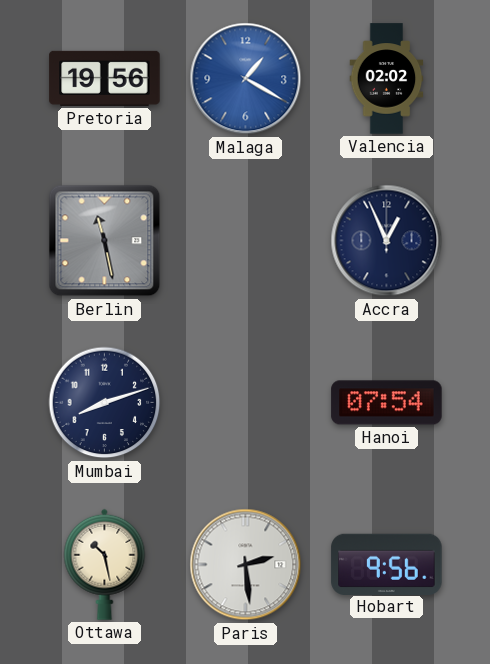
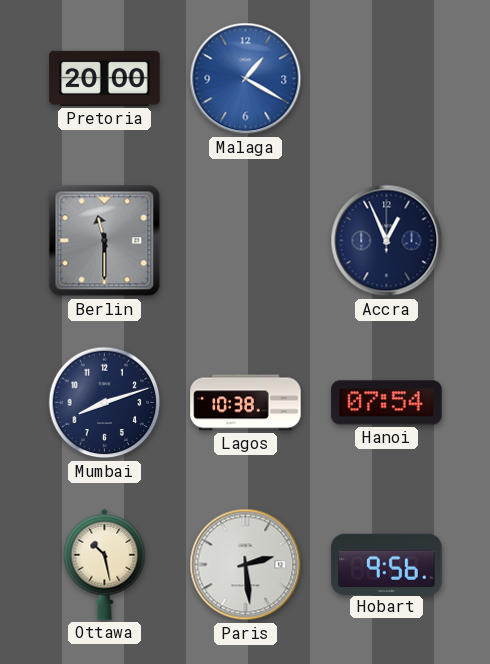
Pretoria: 19:56 -> 20:00
Valencia: 02:02 -> none
Berlin: 11:28 -> 11:30
Lagos: none -> 10:38
